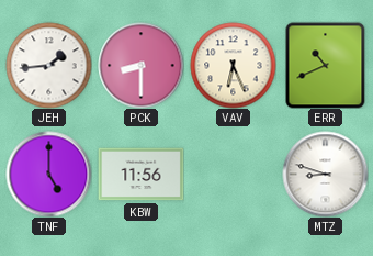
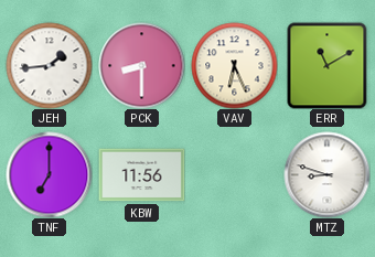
ERR: 10:41 -> 11:10
TNF: 5:00 -> 7:00
